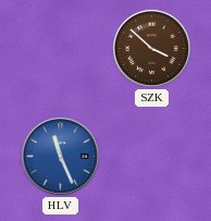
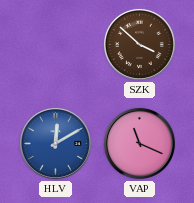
HLV: 11:26 -> 12:10
VAP: none -> 11:19
